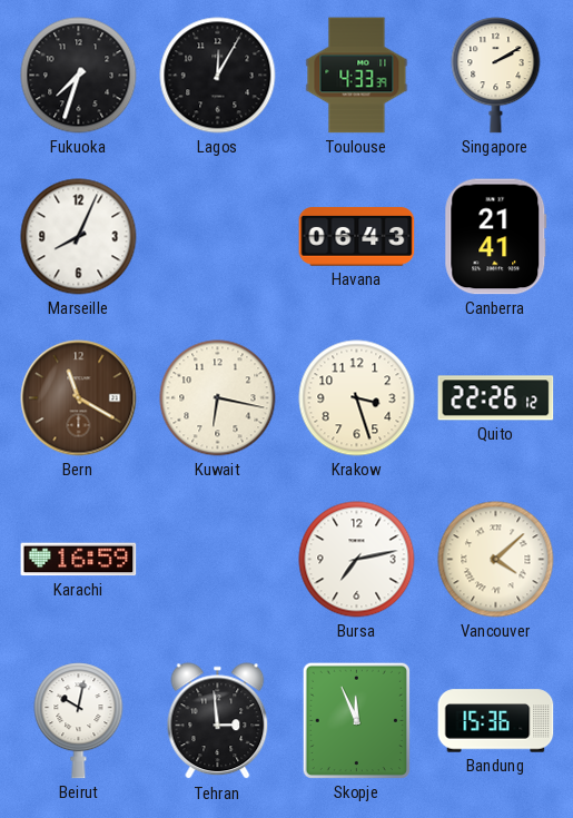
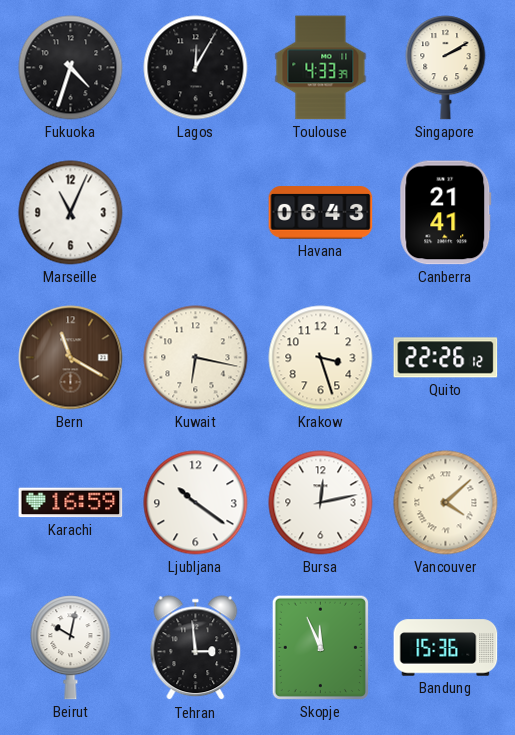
Fukuoka: 7:33 -> 4:33
Marseille: 8:04 -> 11:04
Ljubljana: none -> 10:21
Bursa: 7:13 -> 12:13
